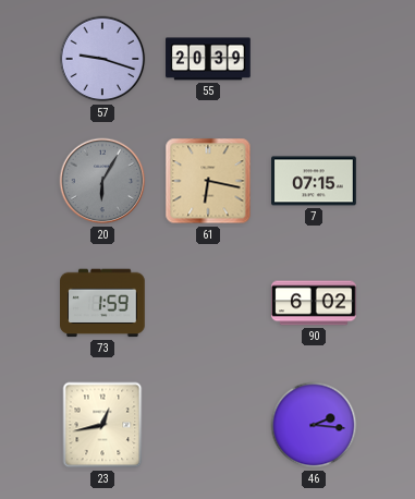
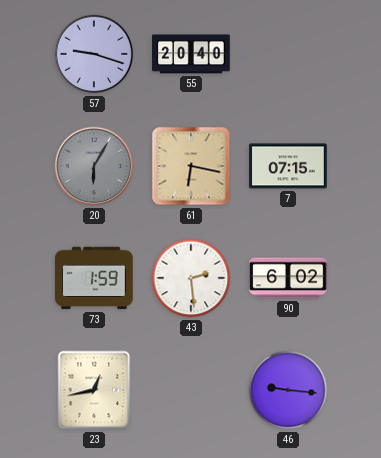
55: 20:39 -> 20:40
43: none -> 2:29
46: 2:16 -> 9:16
